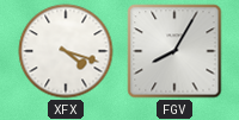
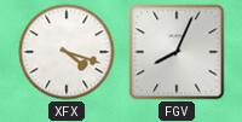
FGV: 8:05 -> 8:04
